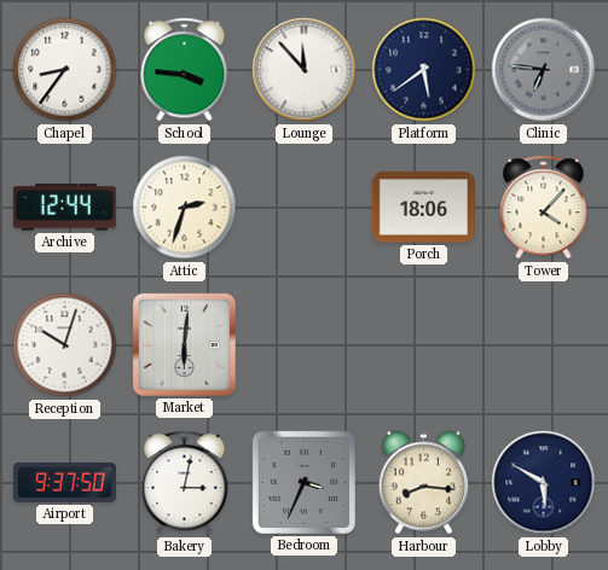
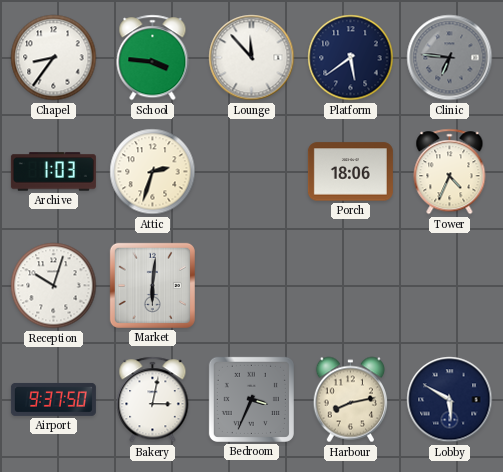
Archive: 12:44 -> 1:03
Tower: 4:07 -> 4:34
Harbour: 8:16 -> 8:13
